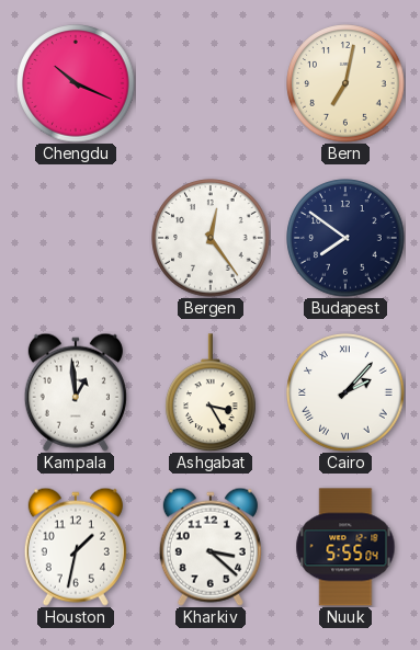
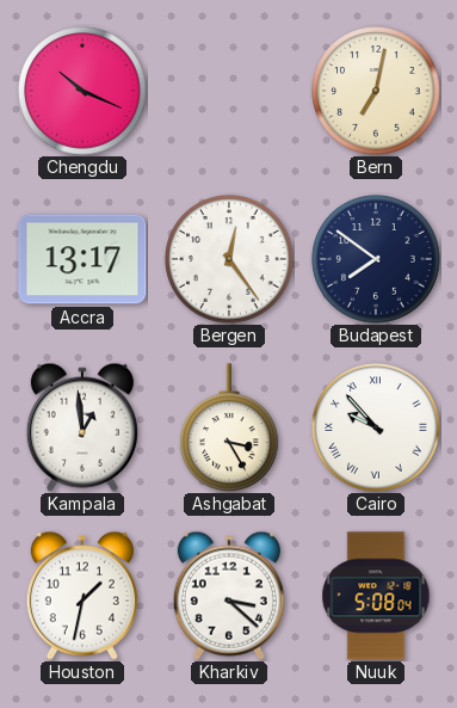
Accra: none -> 13:17
Cairo: 2:07 -> 9:53
Nuuk: 5:55 -> 5:08
